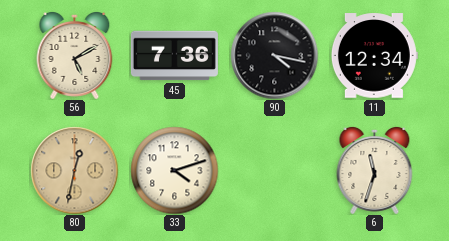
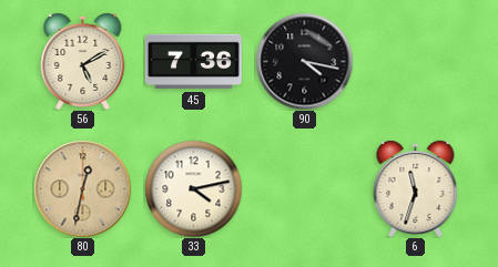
11: 12:34 -> none
33: 4:12 -> 4:13
